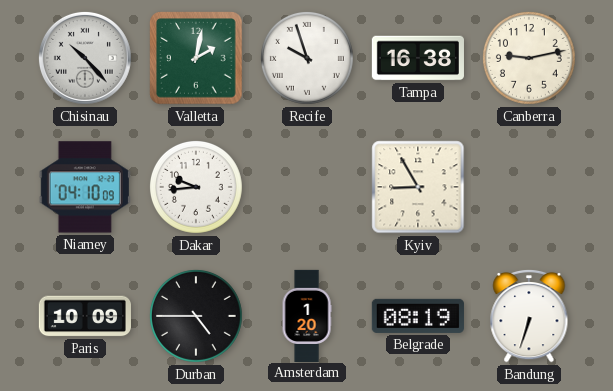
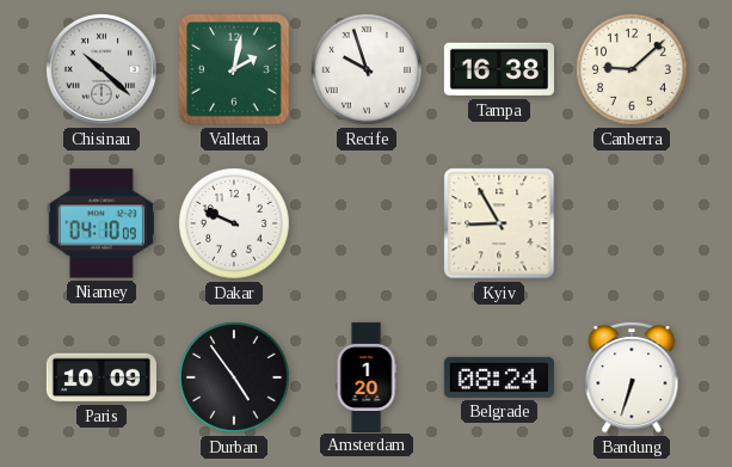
Chisinau: 10:23 -> 10:22
Canberra: 9:13 -> 9:08
Dakar: 9:44 -> 9:49
Durban: 4:45 -> 4:54
Belgrade: 08:19 -> 08:24
